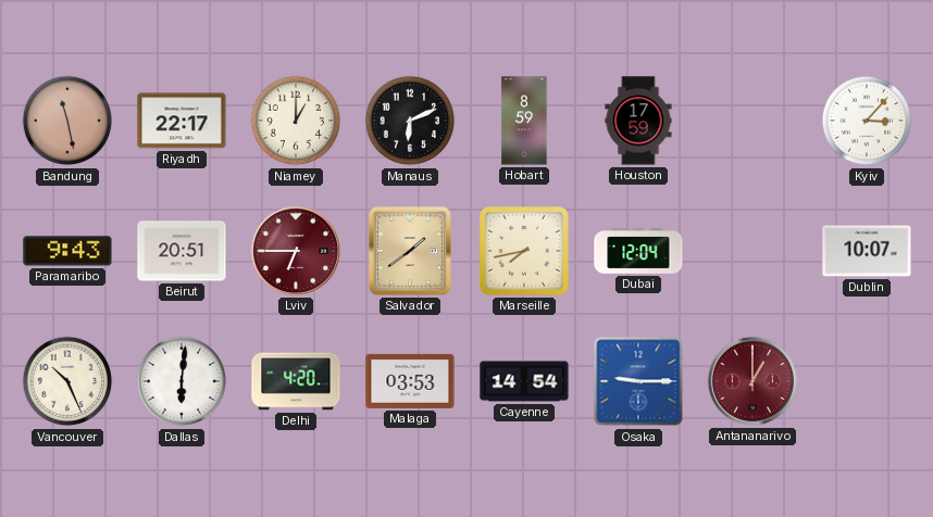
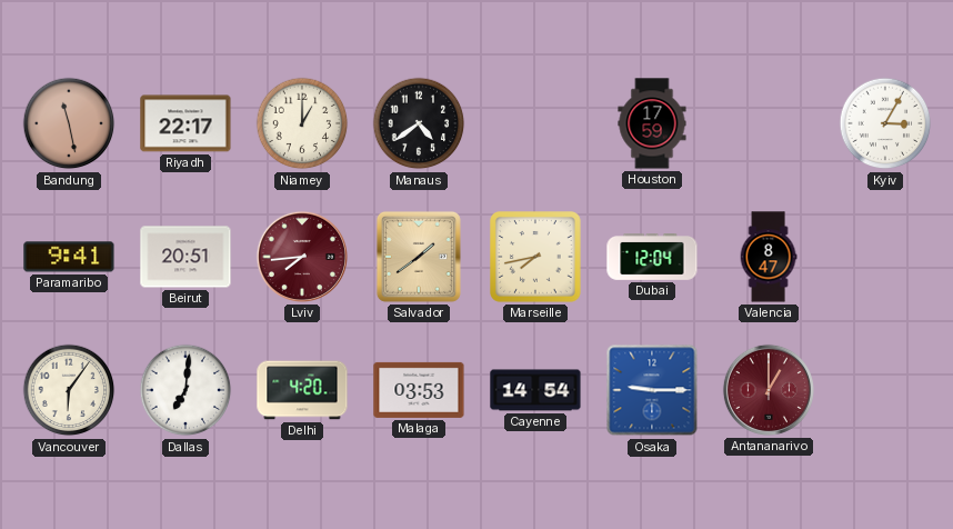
Manaus: 6:11 -> 4:39
Hobart: 8:59 -> none
Kyiv: 3:07 -> 3:05
Paramaribo: 9:43 -> 9:41
Lviv: 6:45 -> 7:44
Valencia: none -> 8:47
Dublin: 10:07 -> none
Vancouver: 10:26 -> 6:06
Dallas: 6:01 -> 7:01
